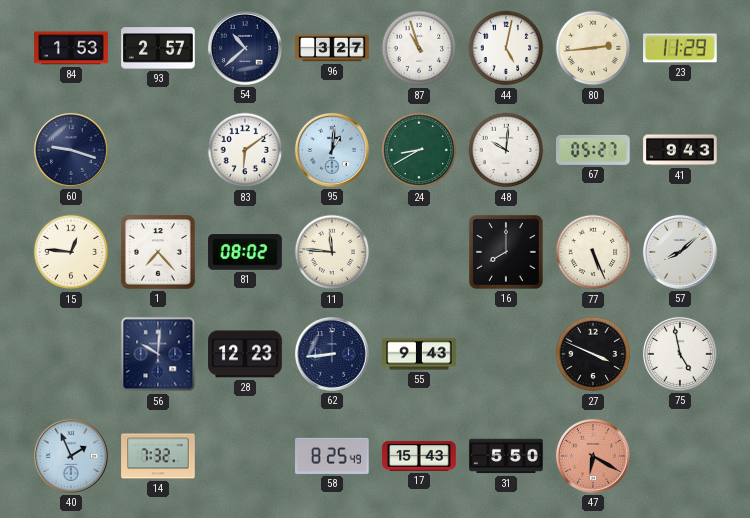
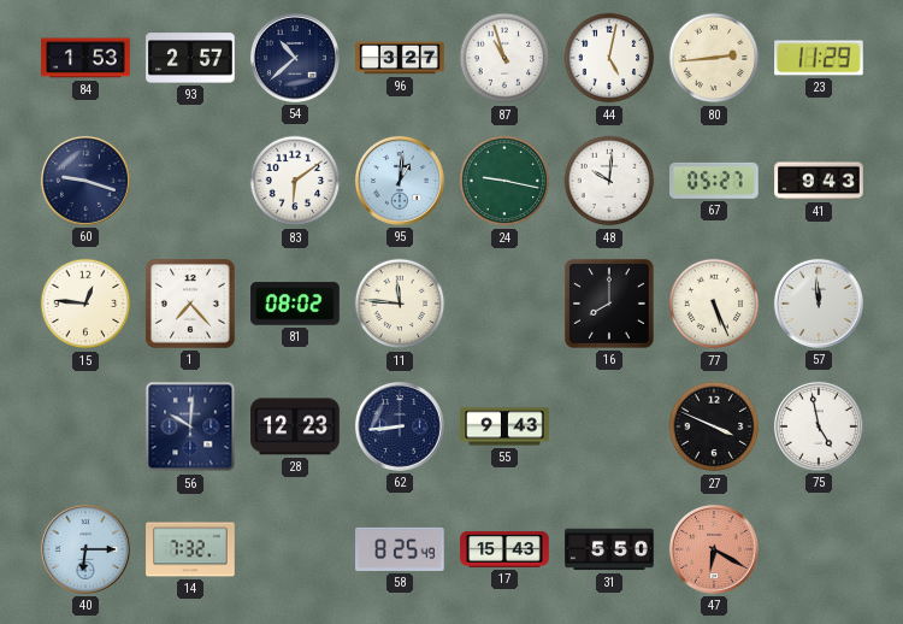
24: 8:40 -> 9:17
57: 8:08 -> 11:59
40: 1:56 -> 6:15
